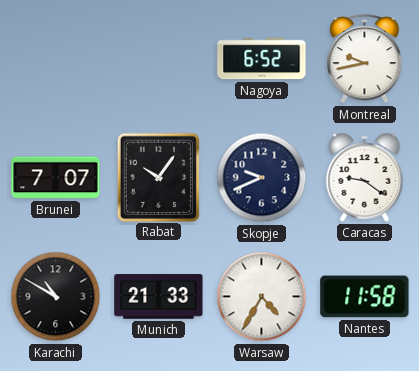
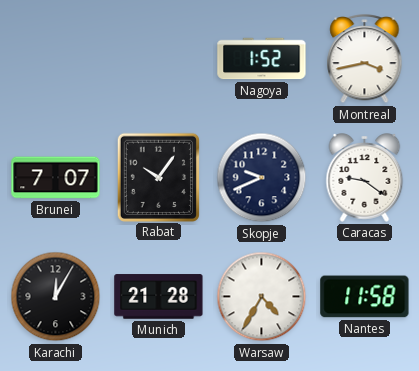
Nagoya: 6:52 -> 1:52
Montreal: 9:43 -> 3:43
Karachi: 10:50 -> 12:05
Munich: 21:33 -> 21:28
